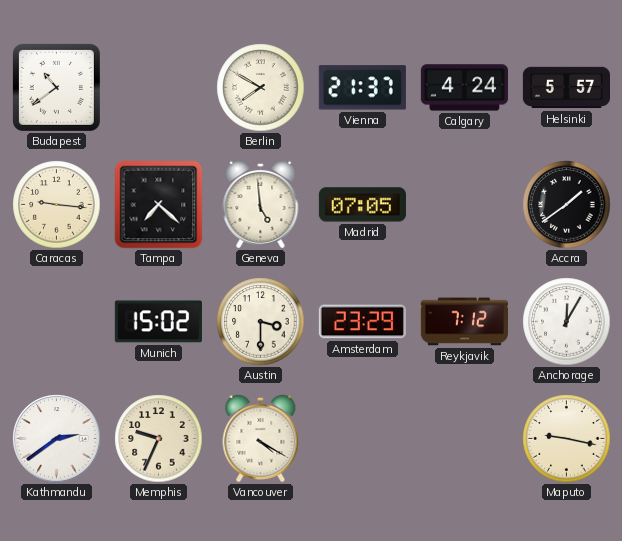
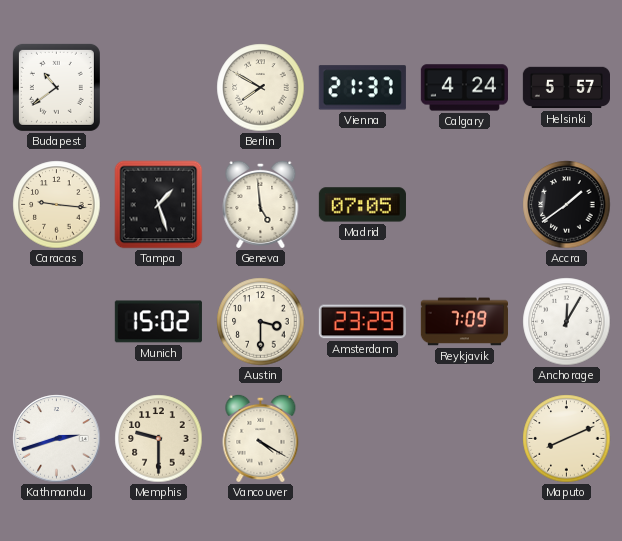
Tampa: 7:22 -> 1:27
Reykjavik: 7:12 -> 7:09
Kathmandu: 2:39 -> 2:42
Memphis: 9:34 -> 9:30
Maputo: 9:17 -> 8:11
